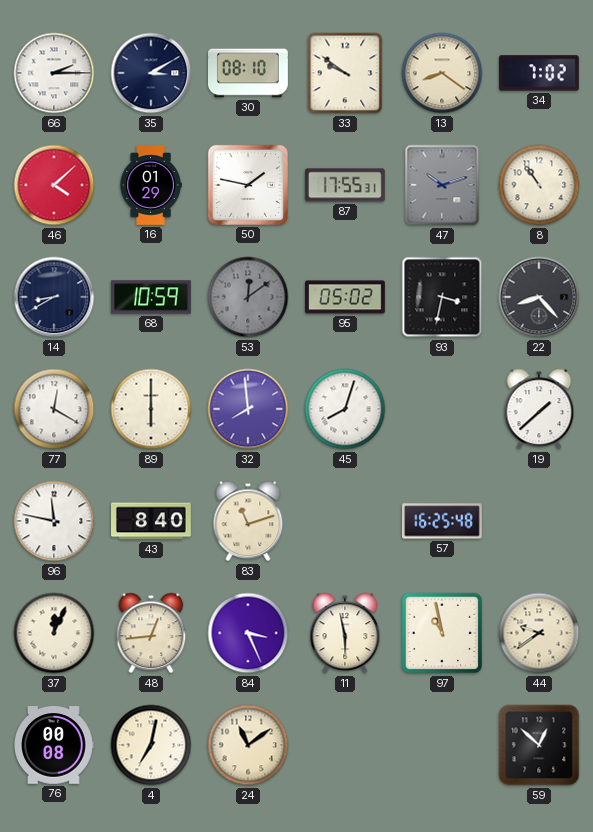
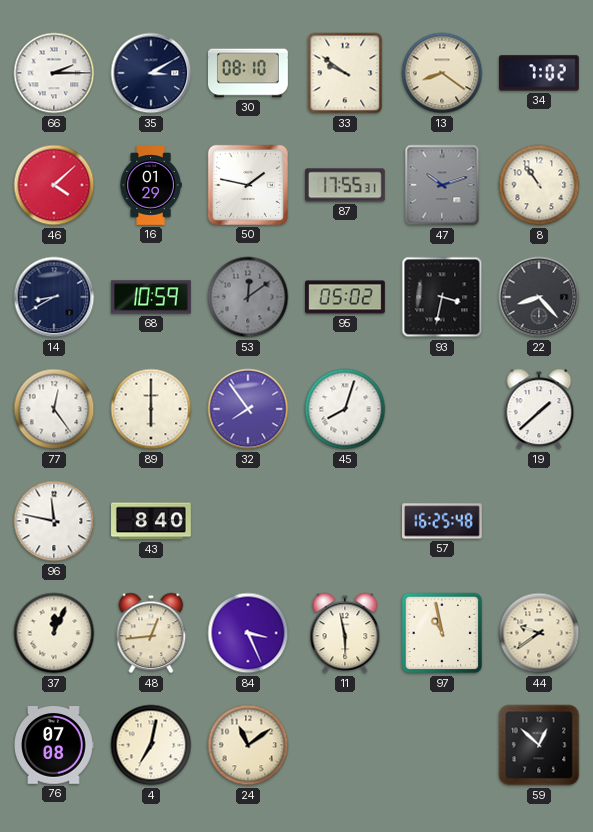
77: 12:20 -> 12:24
32: 7:59 -> 7:54
83: 11:12 -> none
76: 00:08 -> 07:08
